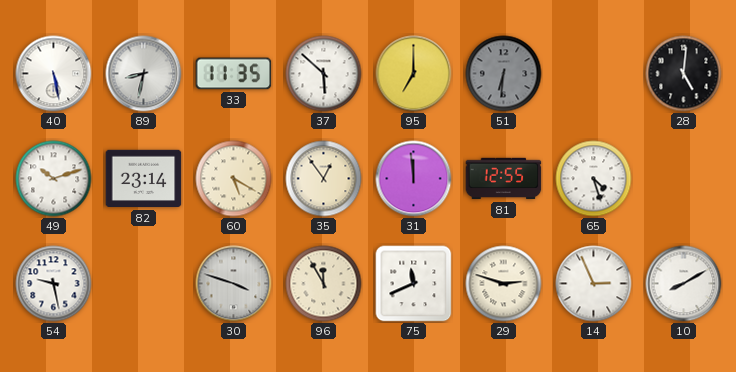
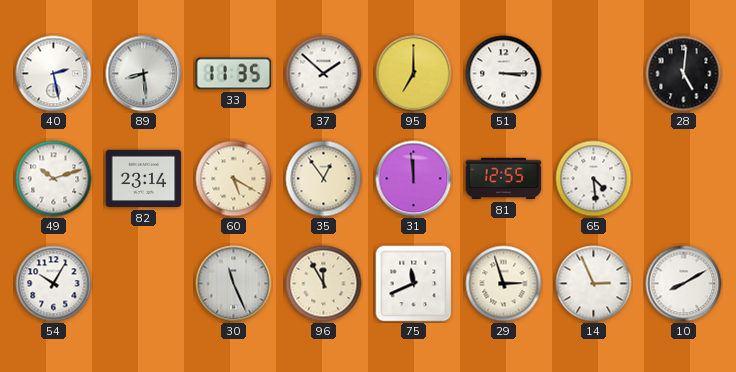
40: 5:28 -> 2:28
89: 8:32 -> 8:29
37: 5:52 -> 1:52
51: 6:31 -> 3:15
51 dial: grey -> white
65: 4:27 -> 4:29
54: 9:28 -> 10:05
30: 3:48 -> 11:26
29: 2:48 -> 2:57
